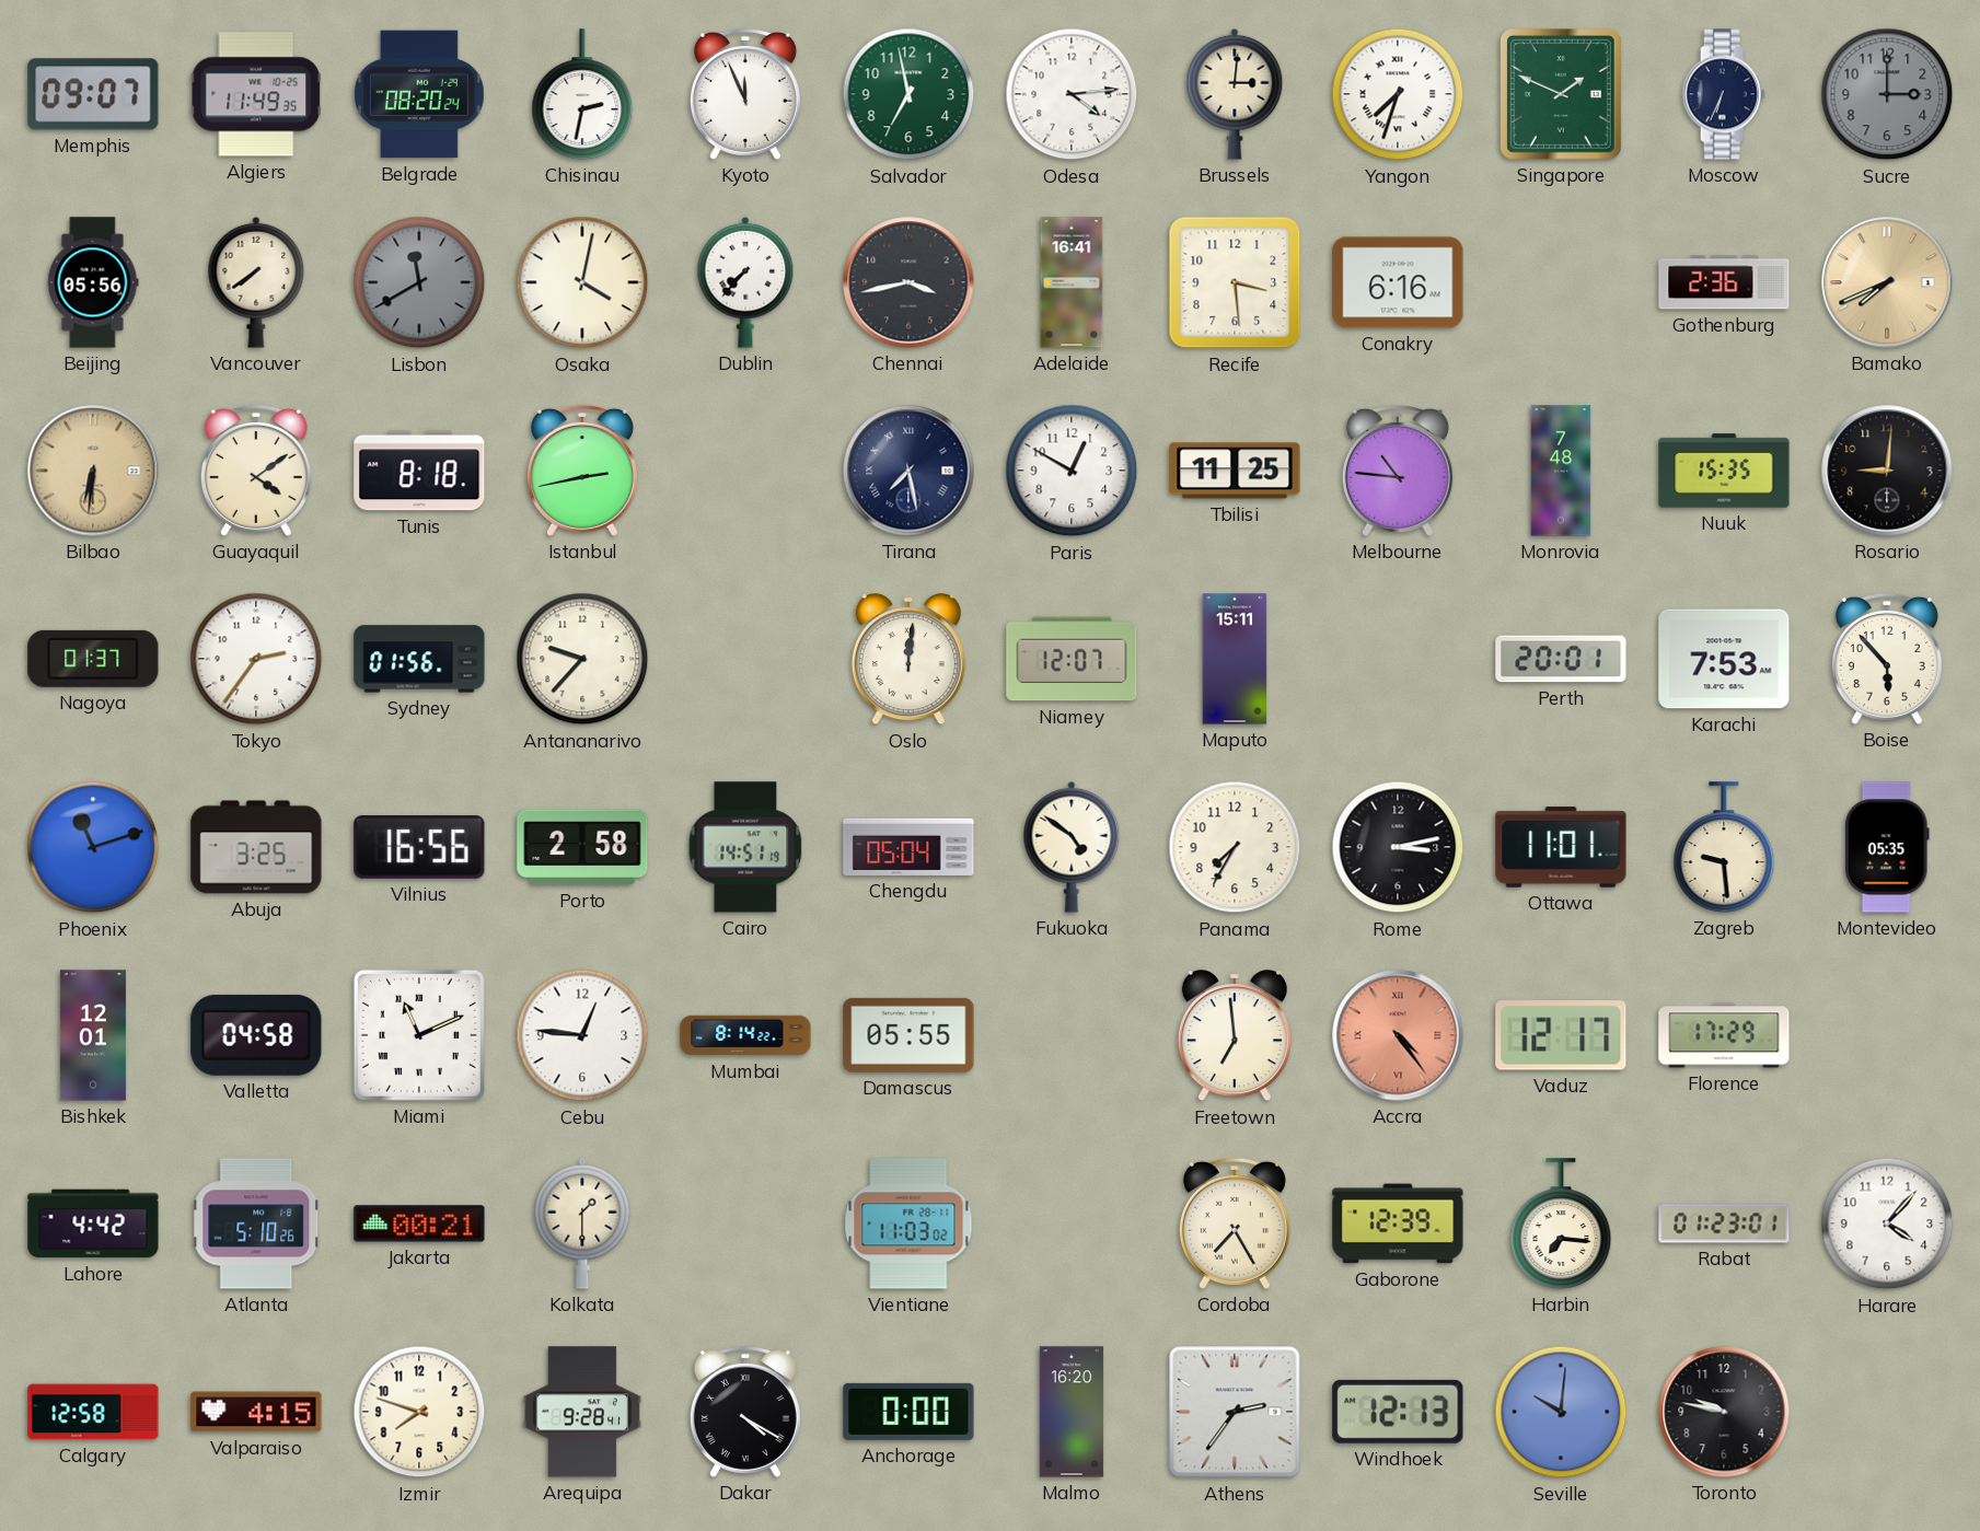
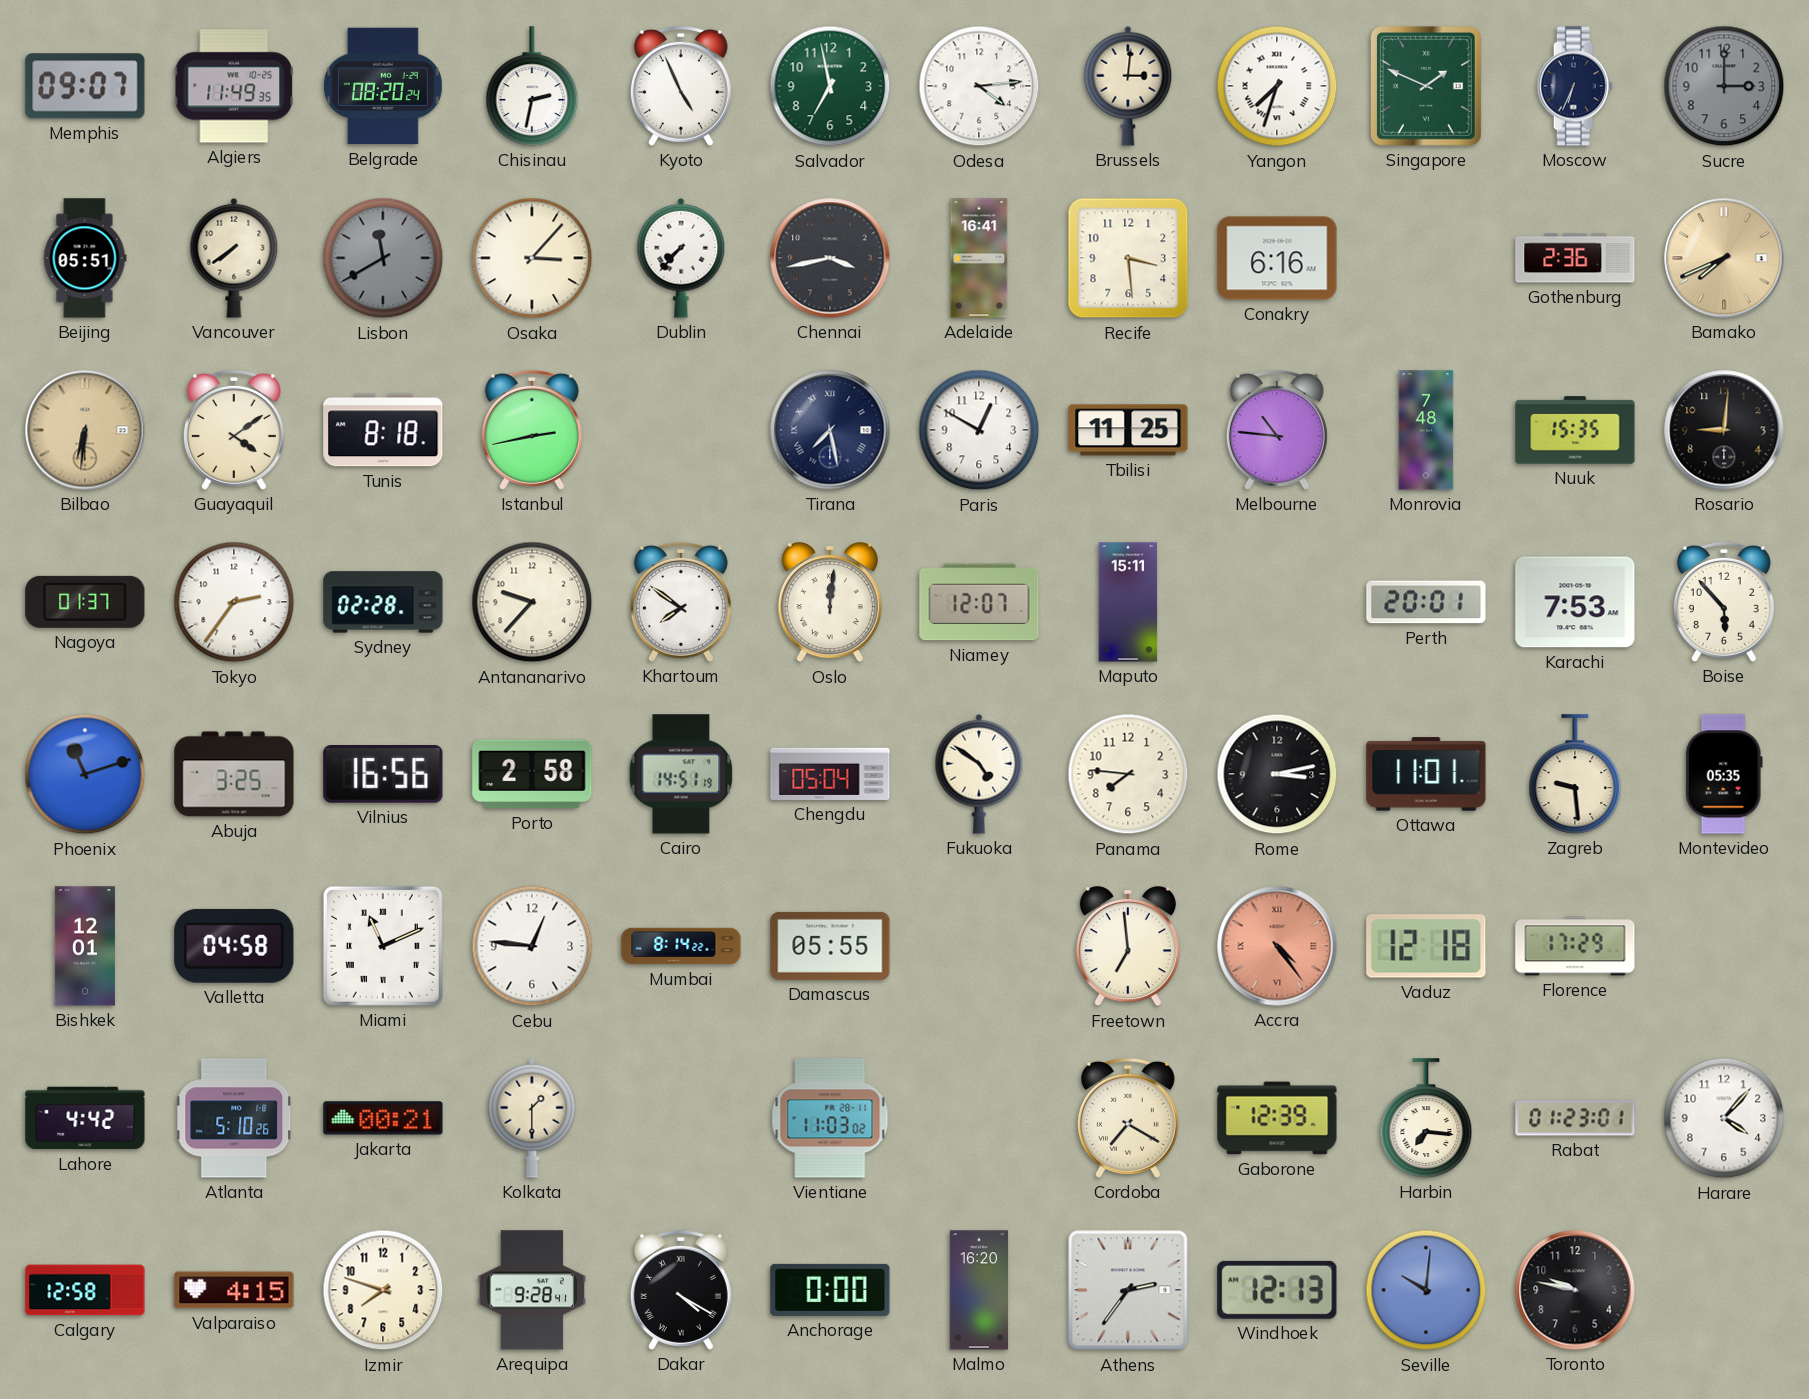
Kyoto: 11:56 -> 4:56
Beijing: 05:56 -> 05:51
Osaka: 4:02 -> 3:07
Sydney: 01:56 -> 02:28
Khartoum: none -> 7:51
Panama: 7:35 -> 7:46
Vaduz: 12:17 -> 12:18
Cordoba: 7:25 -> 7:20
